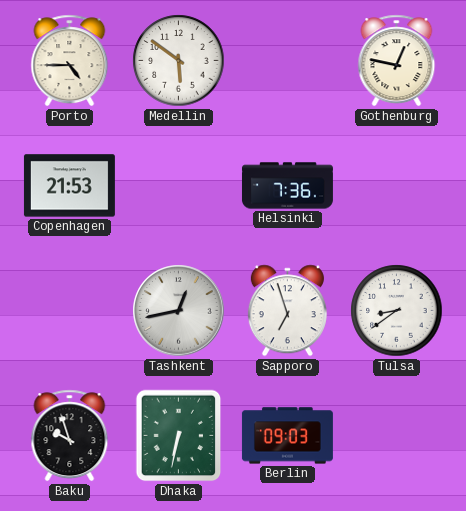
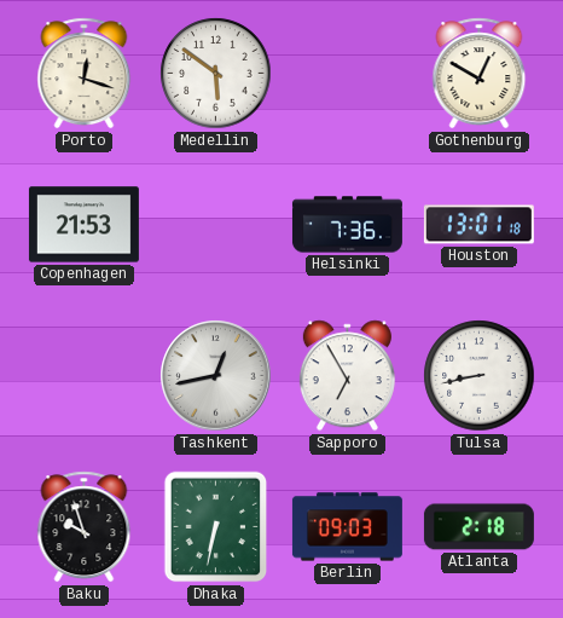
Porto: 4:45 -> 12:18
Gothenburg: 12:47 -> 12:50
Houston: none -> 13:01
Sapporo: 6:57 -> 6:55
Tulsa: 8:39 -> 8:43
Atlanta: none -> 2:18
